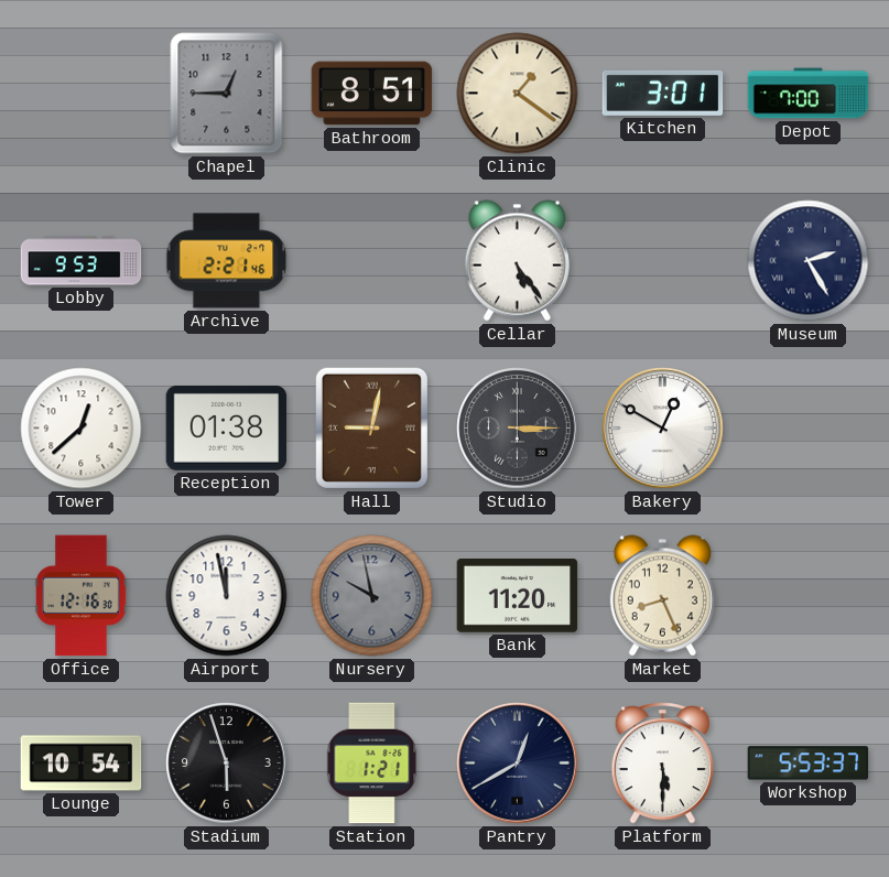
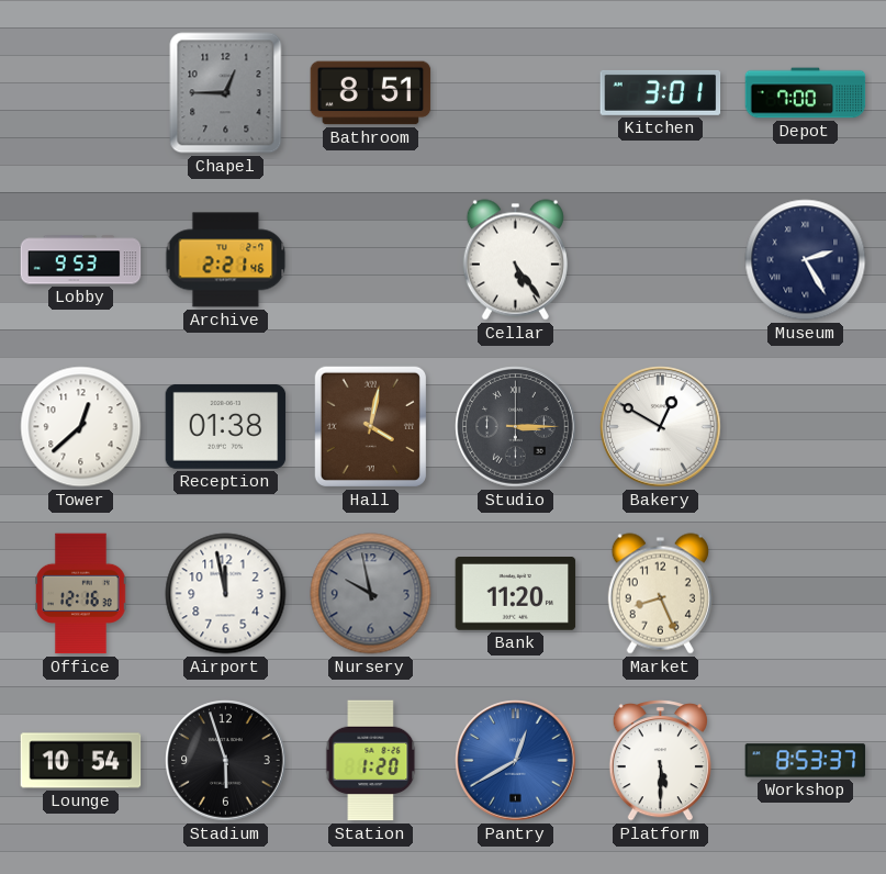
Clinic: 1:21 -> none
Hall: 9:02 -> 4:02
Station: 1:21 -> 1:20
Pantry dial: navy -> blue
Workshop: 5:53 -> 8:53
